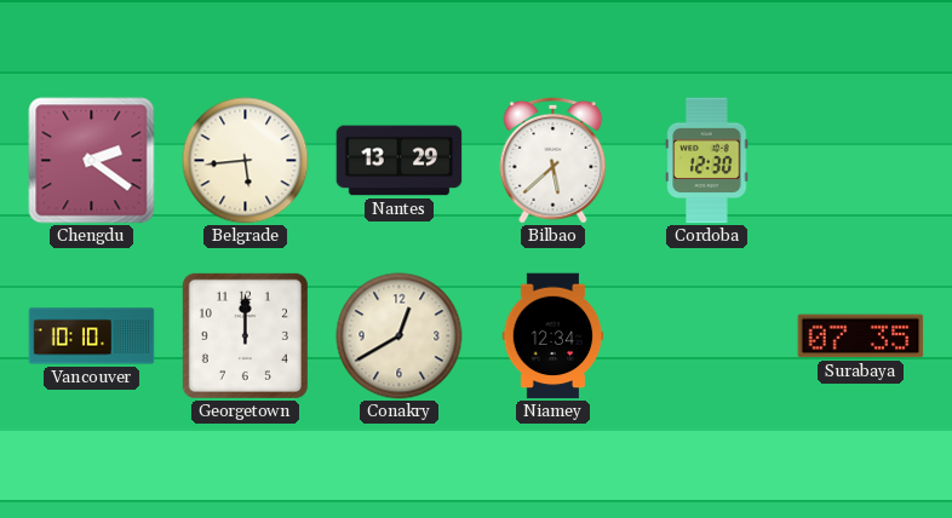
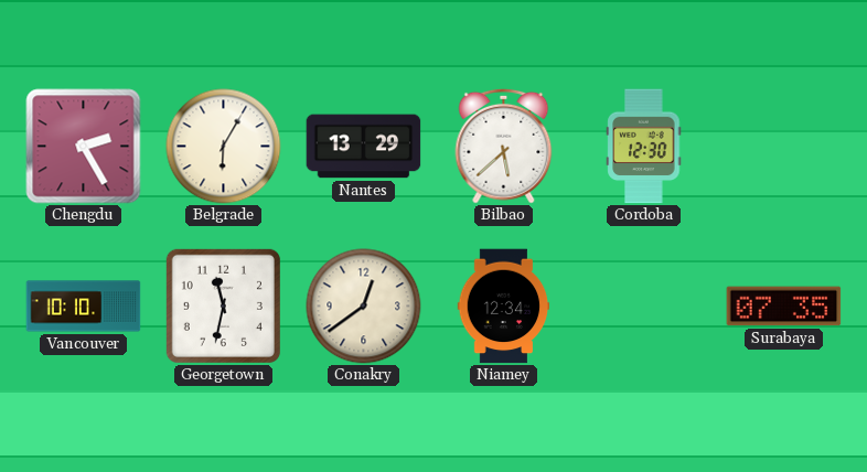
Chengdu: 2:21 -> 2:25
Belgrade: 5:44 -> 6:05
Georgetown: 12:00 -> 11:32
Conakry: 12:40 -> 12:39
